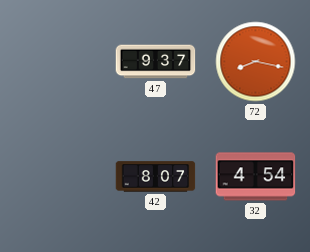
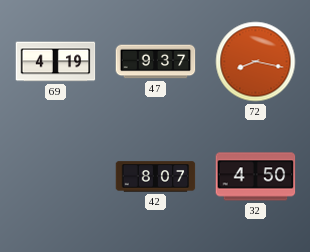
69: none -> 4:19
32: 4:54 -> 4:50
